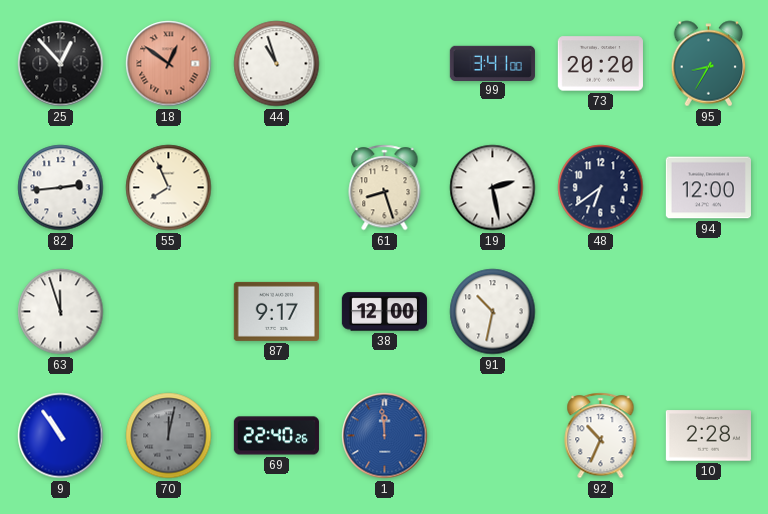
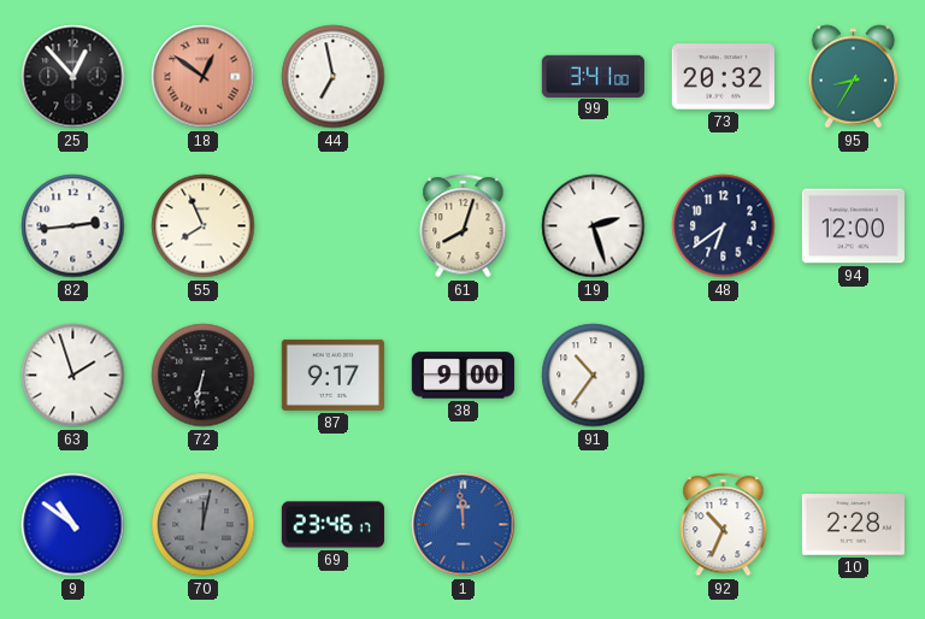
44: 10:57 -> 6:58
73: 20:20 -> 20:32
61: 8:27 -> 8:03
19: 2:28 -> 2:27
63: 11:57 -> 1:57
72: none -> 6:32
38: 12:00 -> 9:00
91: 10:32 -> 10:36
9: 10:54 -> 10:51
69: 22:40 -> 23:46
